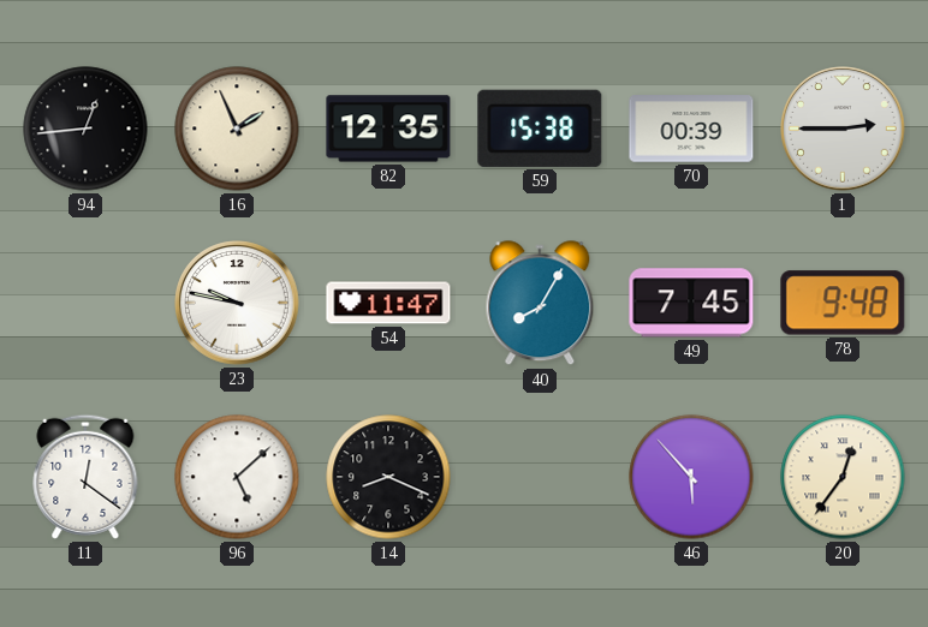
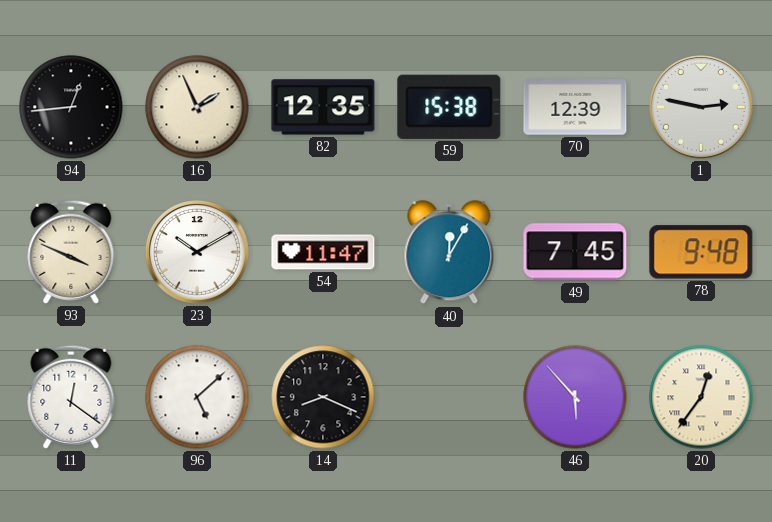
70: 00:39 -> 12:39
1: 2:45 -> 2:47
93: none -> 3:49
23: 9:47 -> 10:10
40: 8:05 -> 12:05
